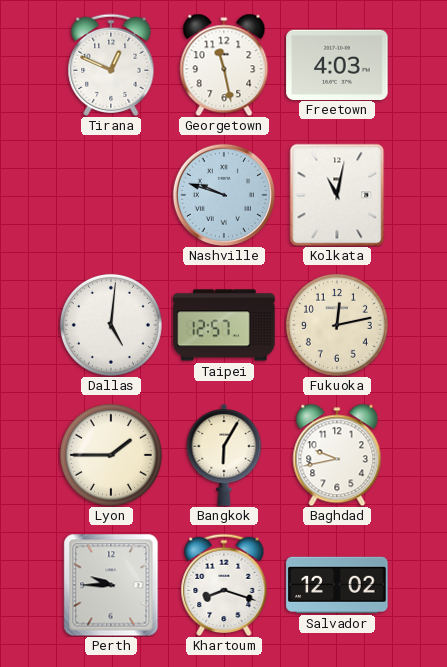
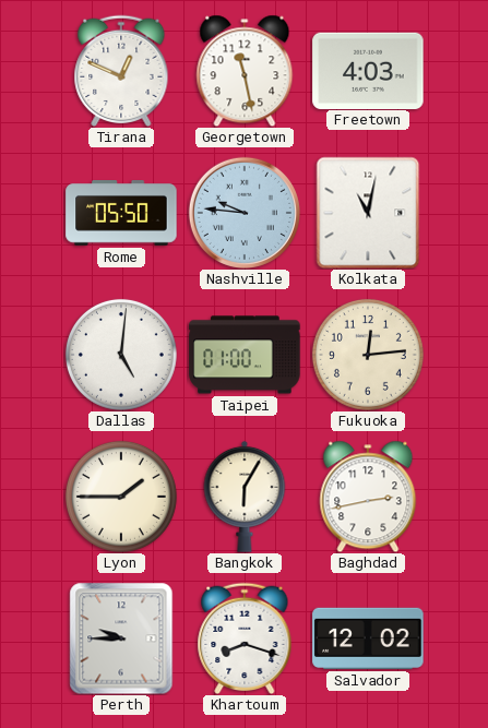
Rome: none -> 05:50
Nashville: 9:48 -> 9:46
Taipei: 12:57 -> 01:00
Fukuoka: 12:13 -> 12:14
Baghdad: 9:43 -> 2:43
